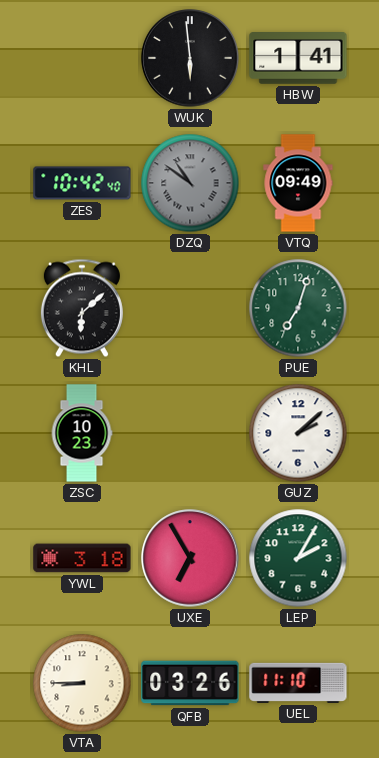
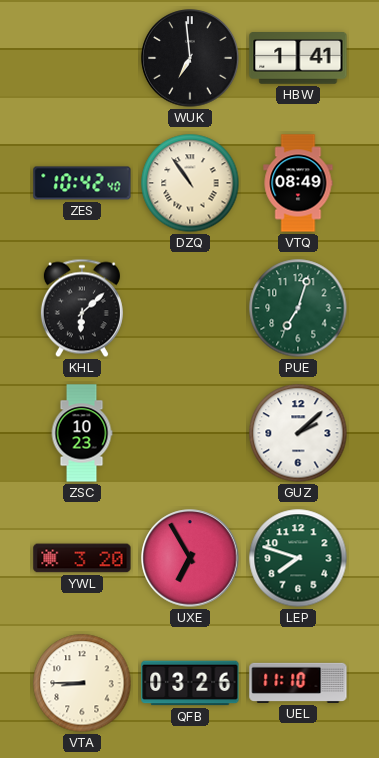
WUK: 5:59 -> 6:59
DZQ: 10:51 -> 10:54
DZQ dial: grey -> cream
VTQ: 09:49 -> 08:49
YWL: 3:18 -> 3:20
LEP: 2:05 -> 7:48
